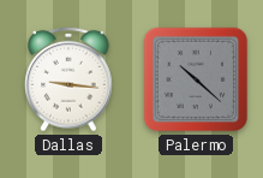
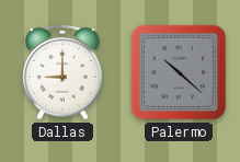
Dallas: 9:16 -> 9:00
